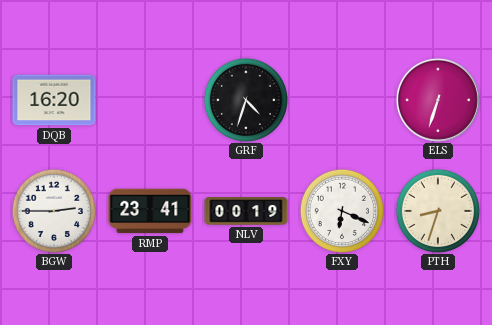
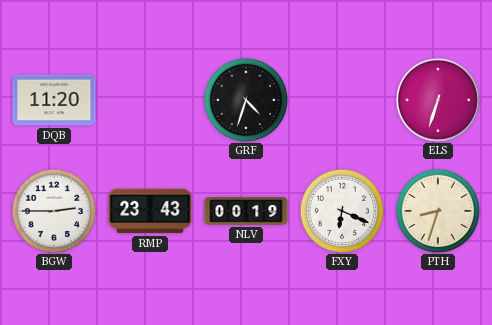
DQB: 16:20 -> 11:20
RMP: 23:41 -> 23:43
